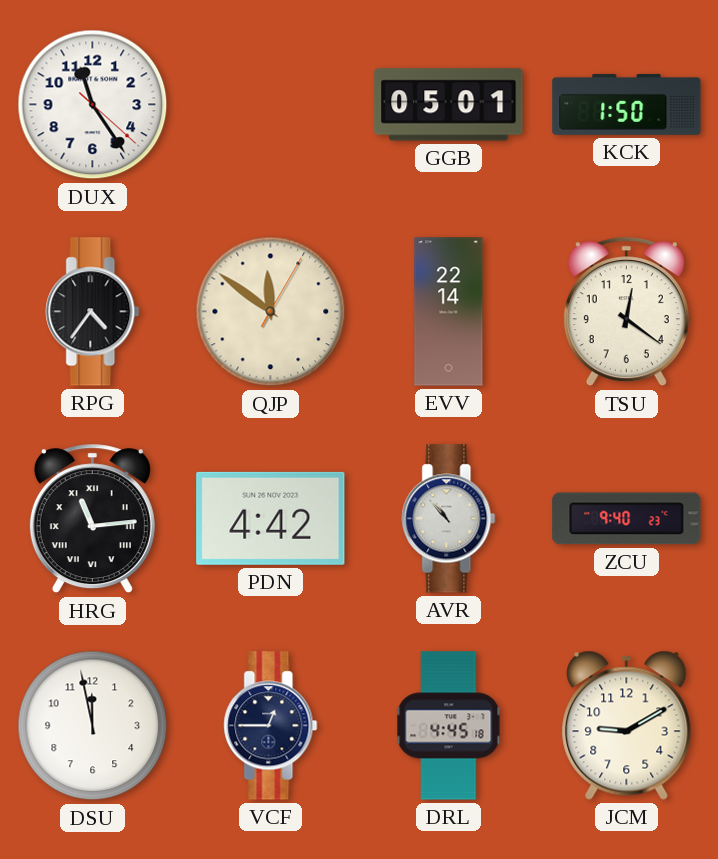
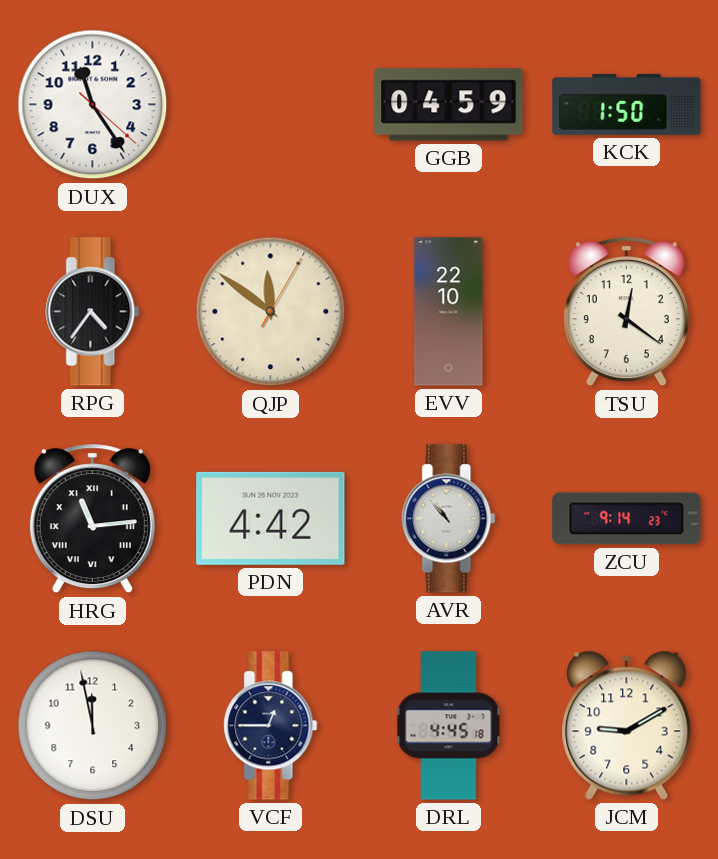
GGB: 05:01 -> 04:59
EVV: 22:14 -> 22:10
ZCU: 9:40 -> 9:14
